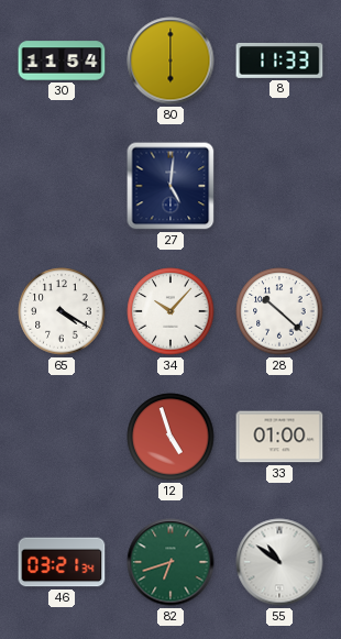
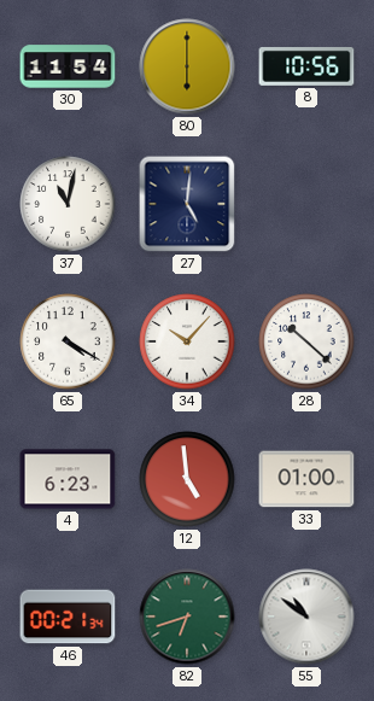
8: 11:33 -> 10:56
37: none -> 11:02
4: none -> 6:23
12: 4:57 -> 4:59
46: 03:21 -> 00:21
